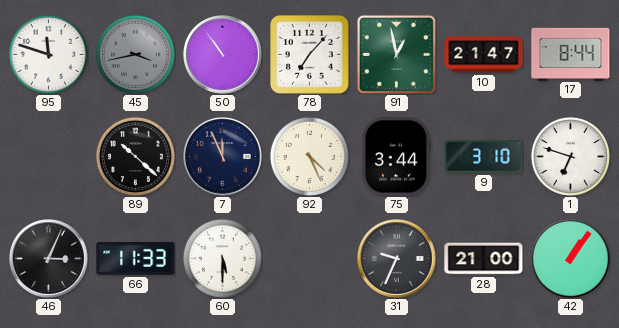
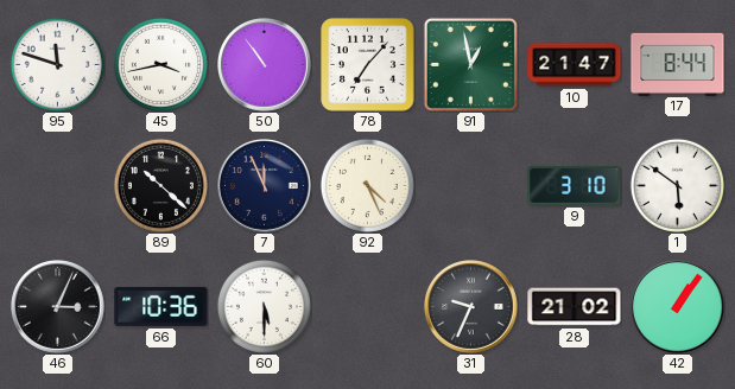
45 dial: grey -> white
75: 3:44 -> none
1: 6:48 -> 5:51
66: 11:33 -> 10:36
28: 21:00 -> 21:02
